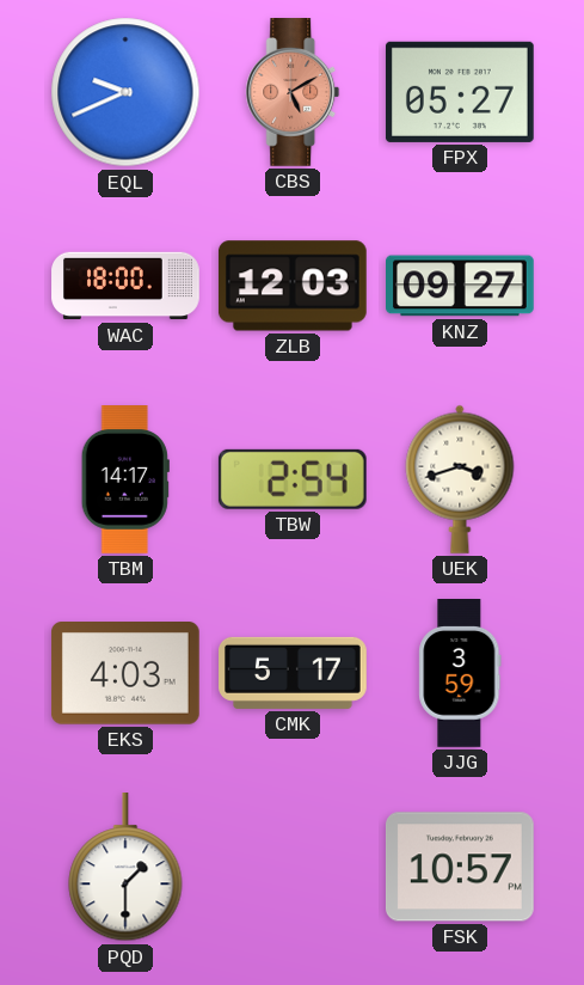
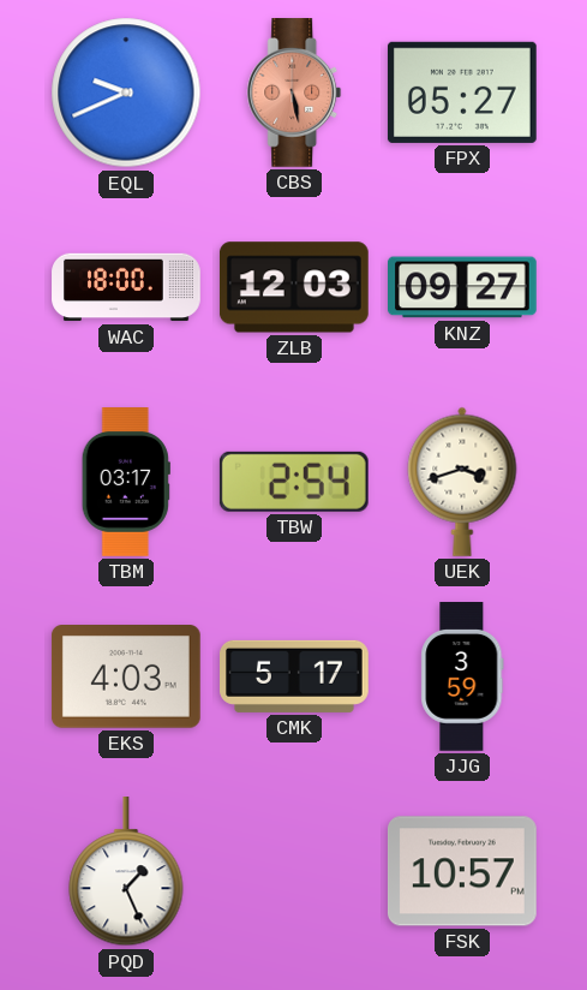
CBS: 5:10 -> 5:28
TBM: 14:17 -> 03:17
PQD: 1:30 -> 1:26
